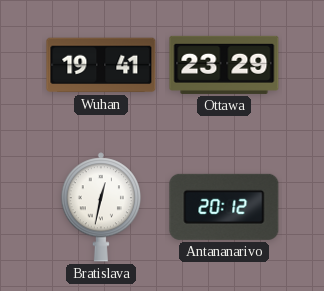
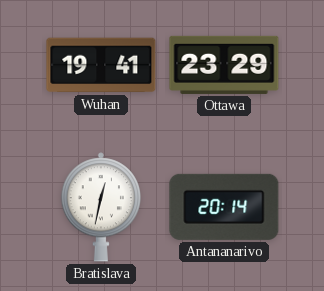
Antananarivo: 20:12 -> 20:14
